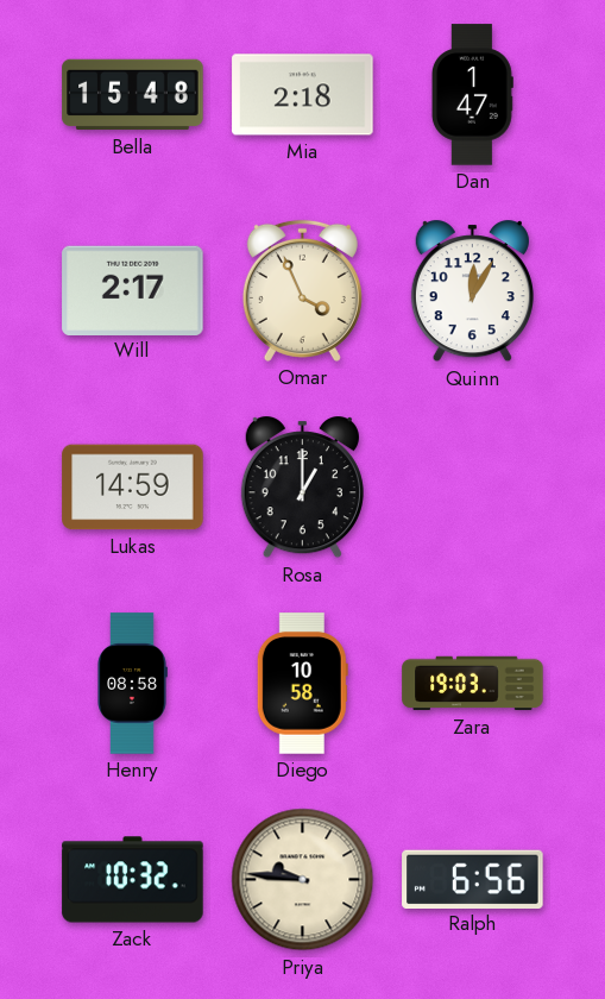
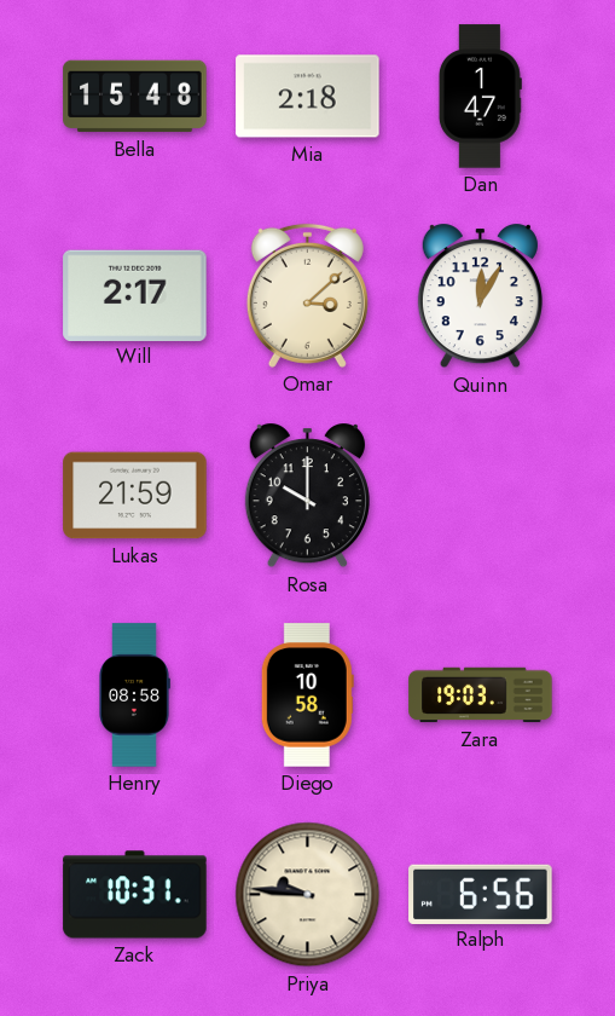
Omar: 3:56 -> 3:08
Lukas: 14:59 -> 21:59
Rosa: 1:00 -> 10:00
Zack: 10:32 -> 10:31
